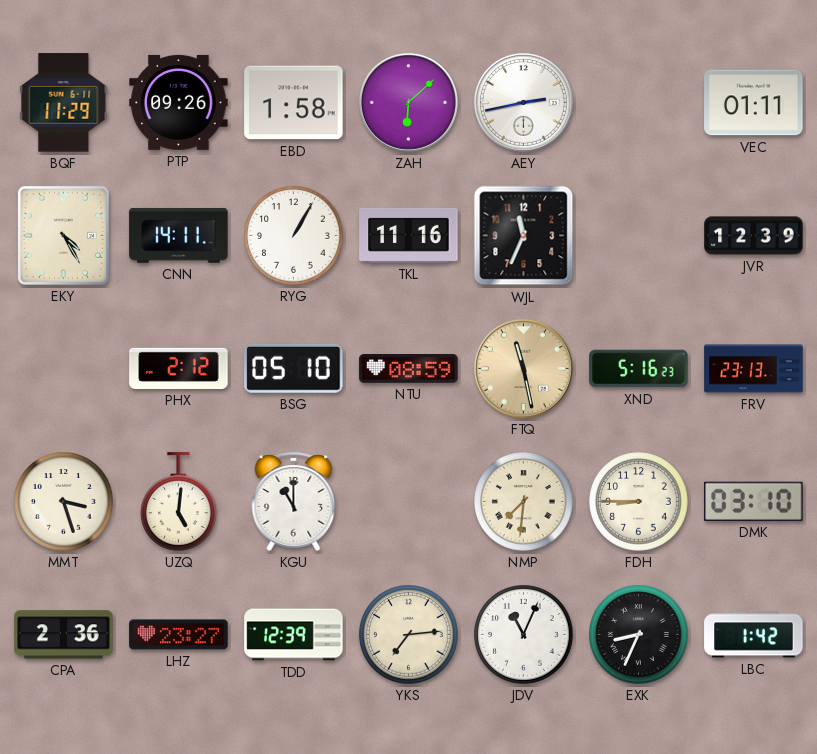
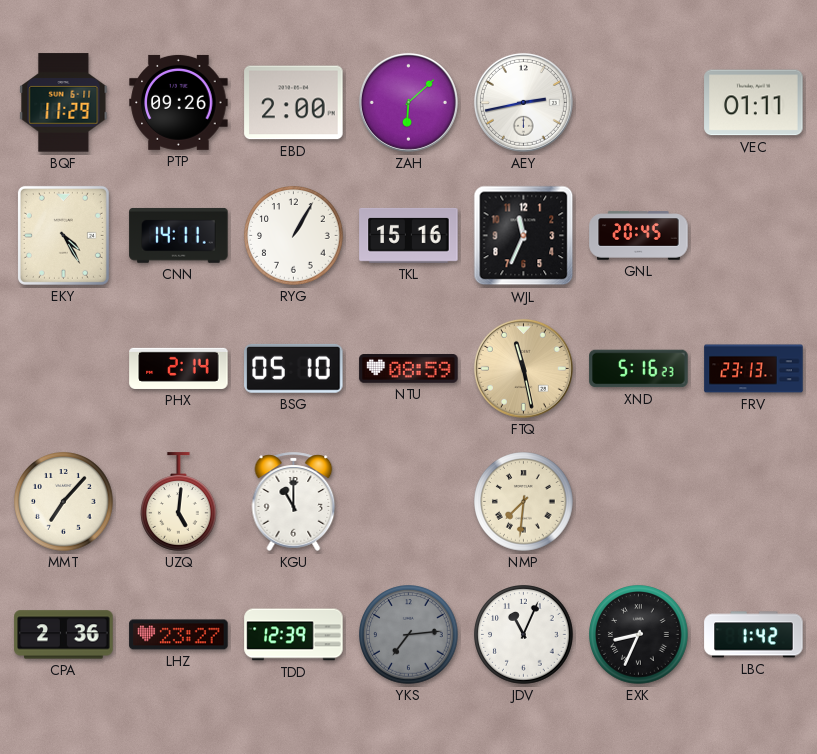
EBD: 1:58 -> 2:00
TKL: 11:16 -> 15:16
GNL: none -> 20:45
JVR: 12:39 -> none
PHX: 2:12 -> 2:14
MMT: 3:27 -> 7:07
FDH: 8:45 -> none
DMK: 03:10 -> none
YKS dial: cream -> grey
